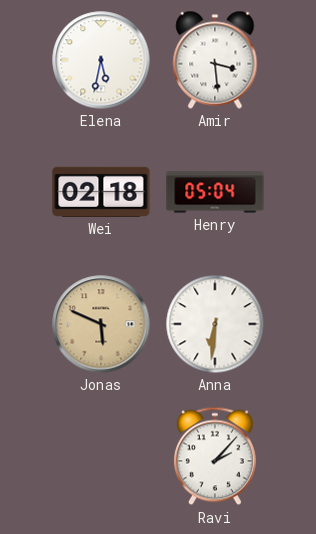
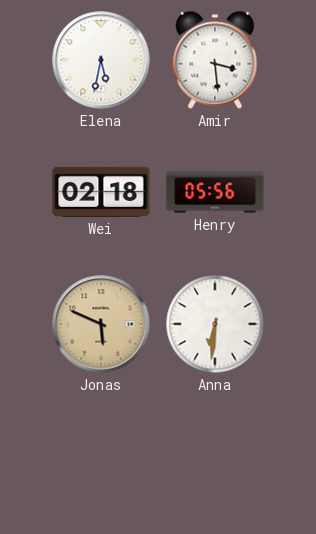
Henry: 05:04 -> 05:56
Ravi: 2:07 -> none
